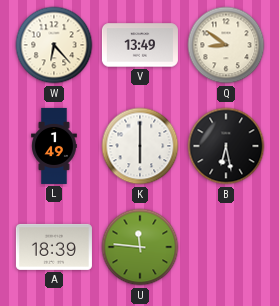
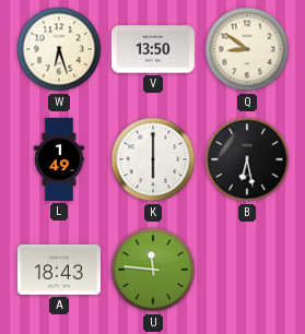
W: 6:23 -> 6:27
V: 13:49 -> 13:50
A: 18:39 -> 18:43
